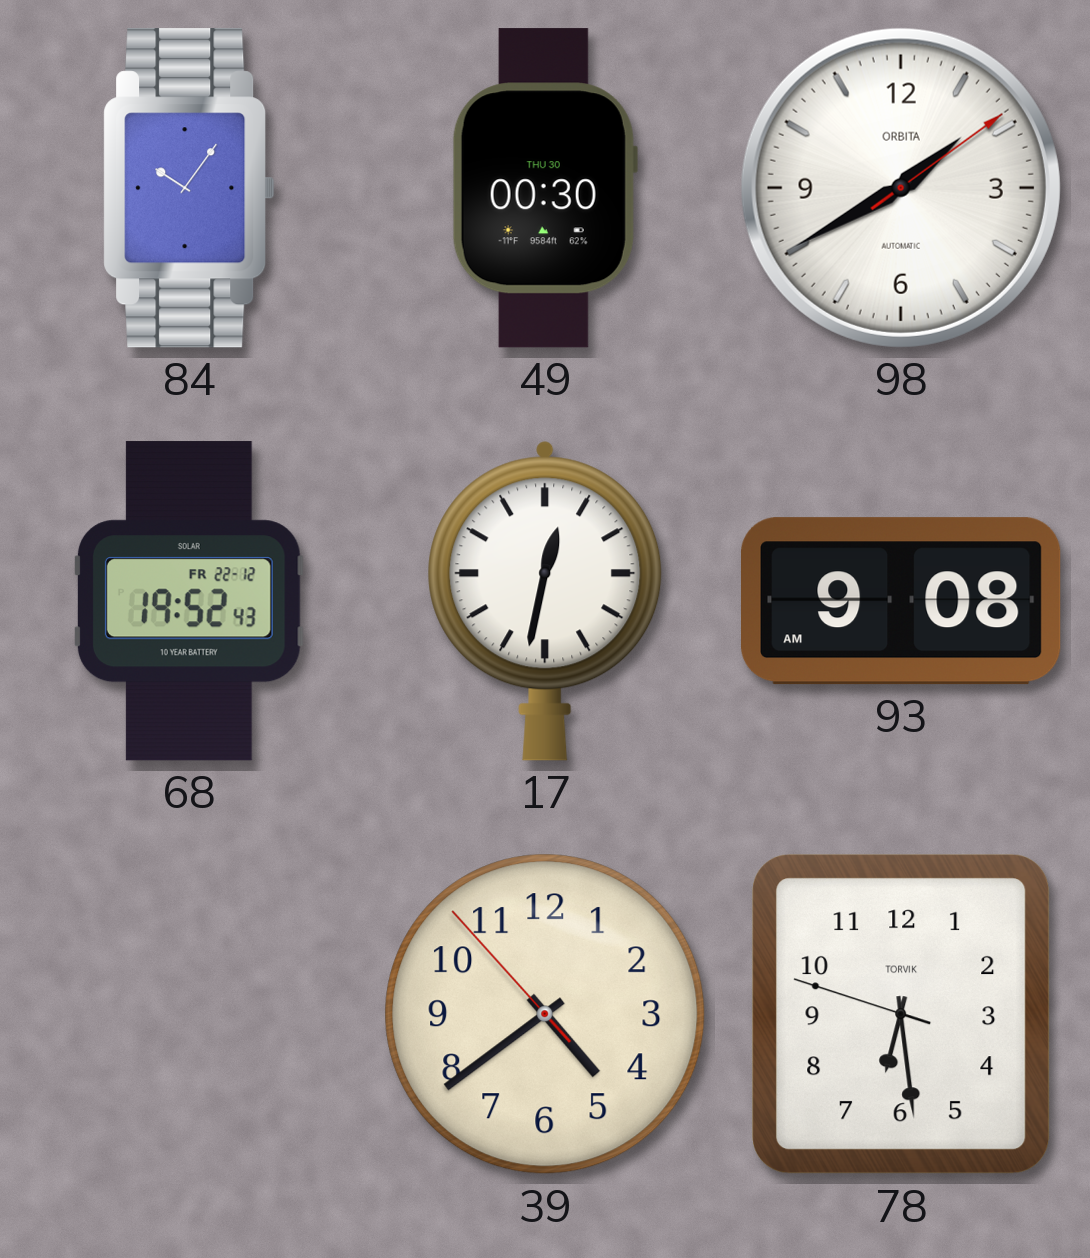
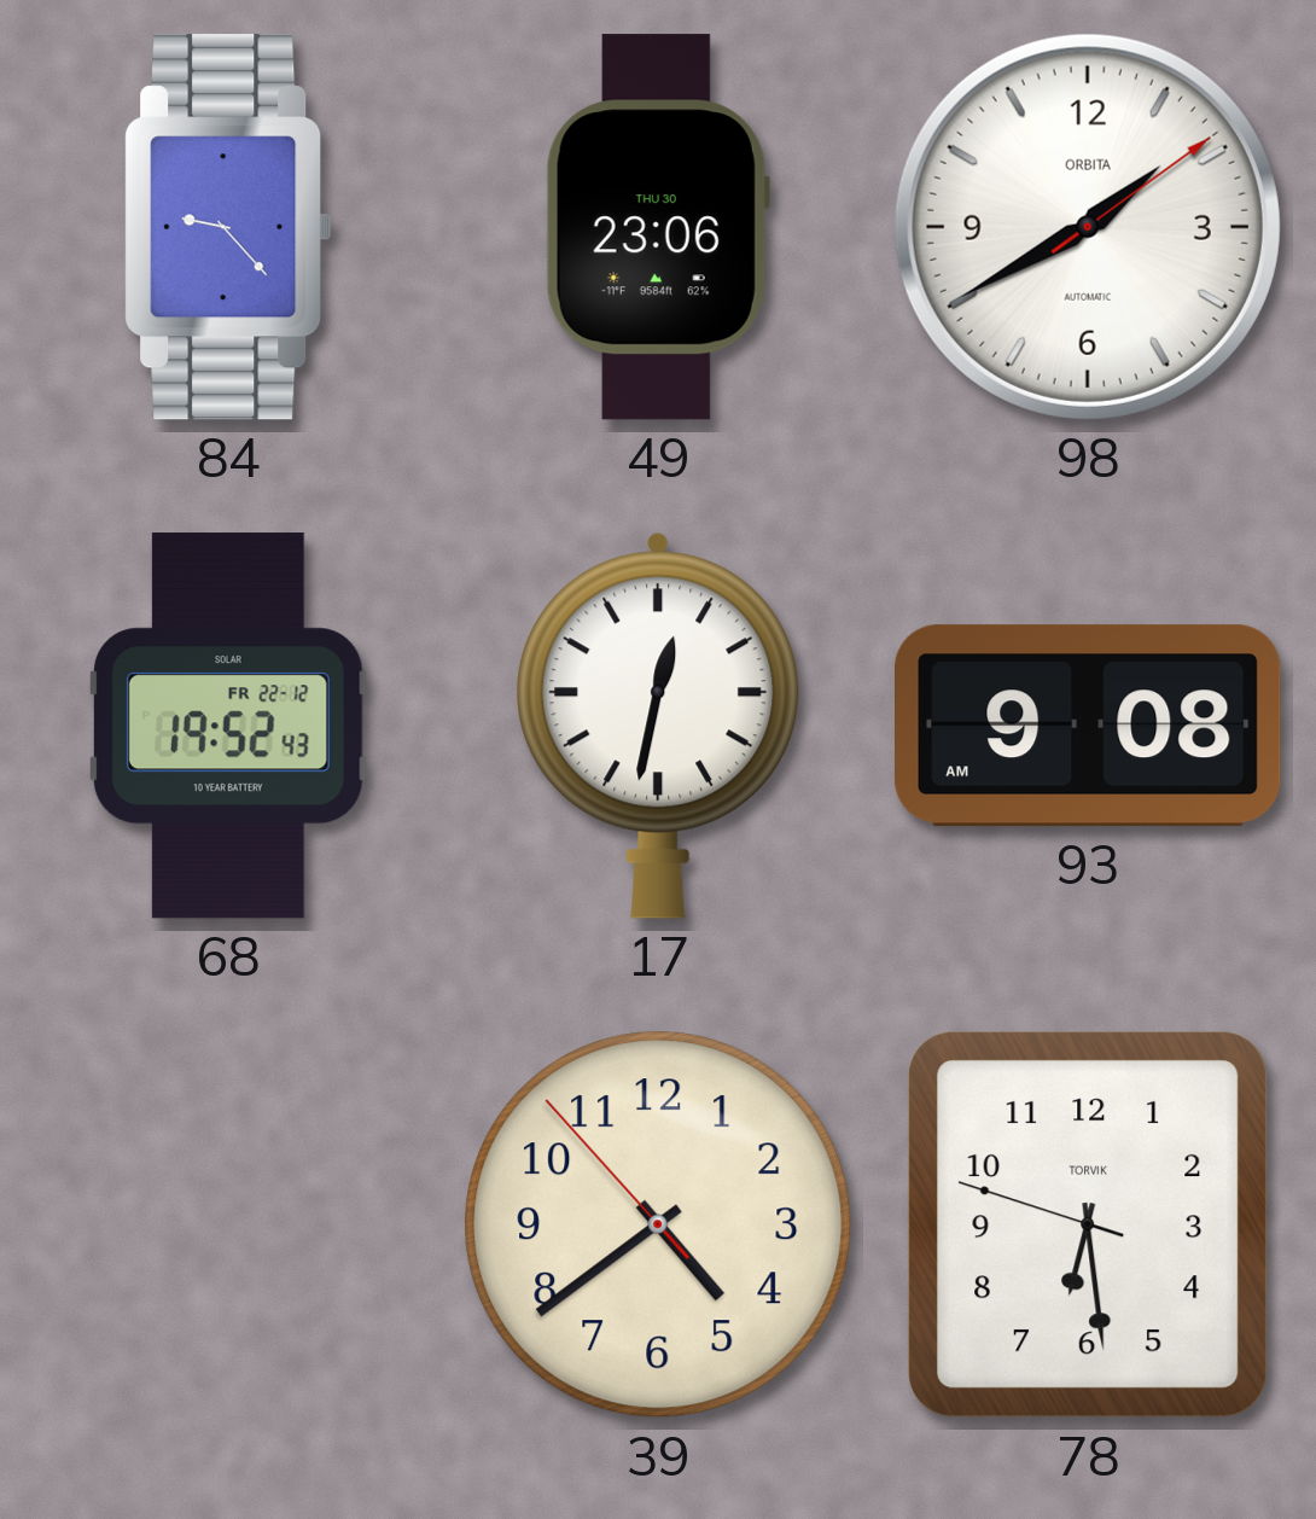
84: 10:06 -> 9:23
49: 00:30 -> 23:06
